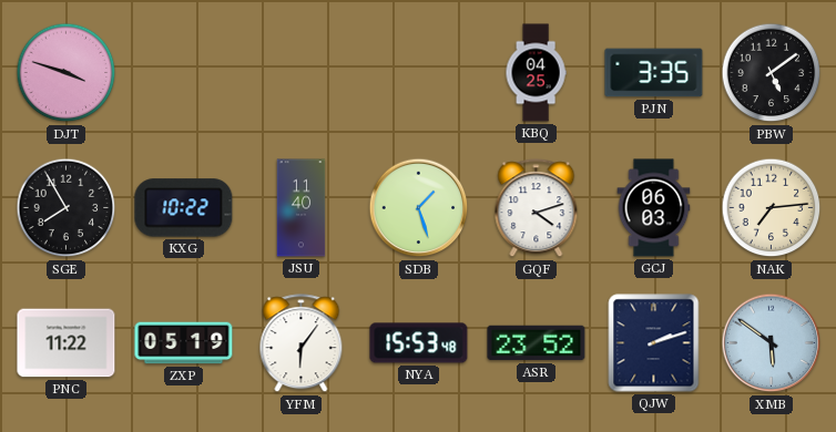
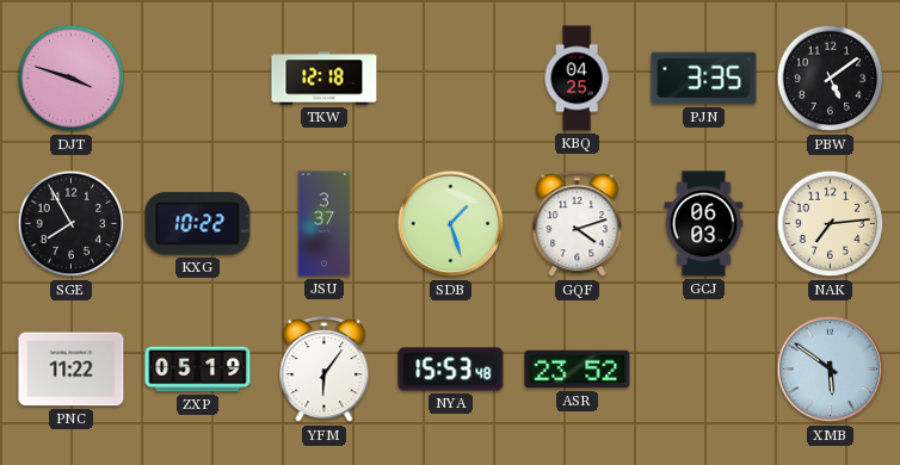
TKW: none -> 12:18
JSU: 11:40 -> 3:37
QJW: 2:12 -> none
